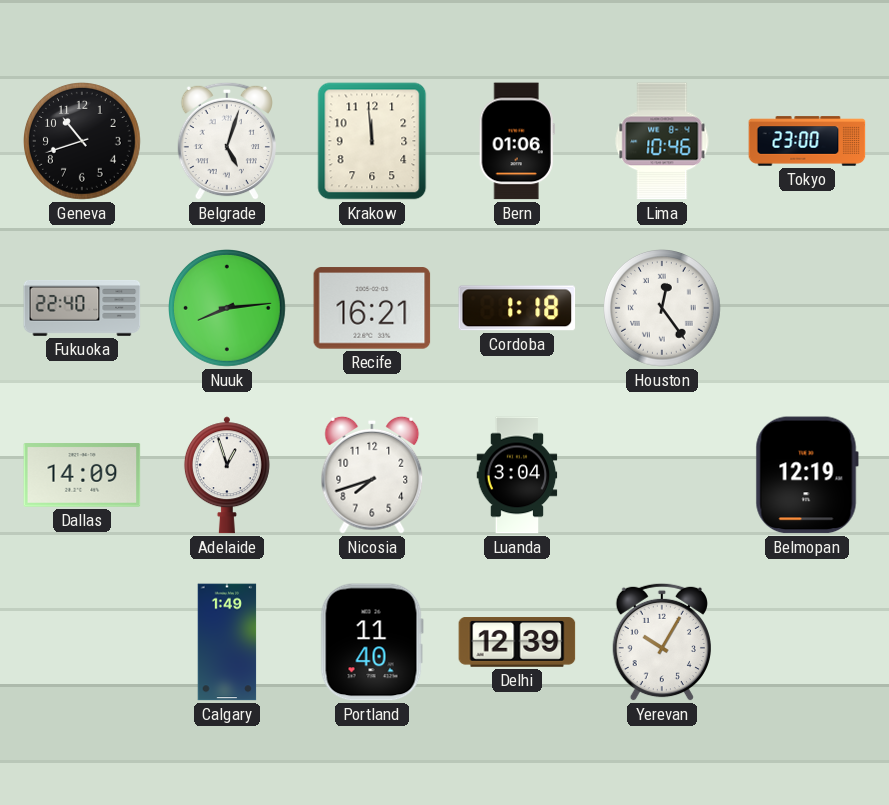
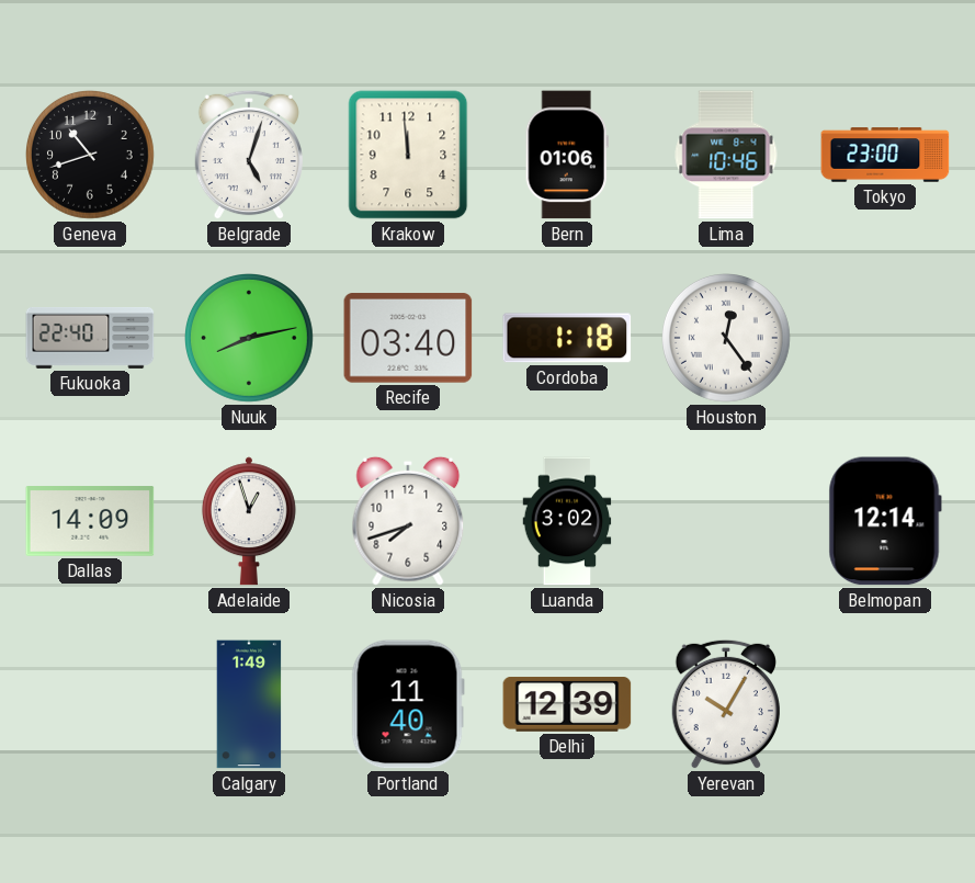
Nuuk: 8:14 -> 8:13
Recife: 16:21 -> 03:40
Luanda: 3:04 -> 3:02
Belmopan: 12:19 -> 12:14
